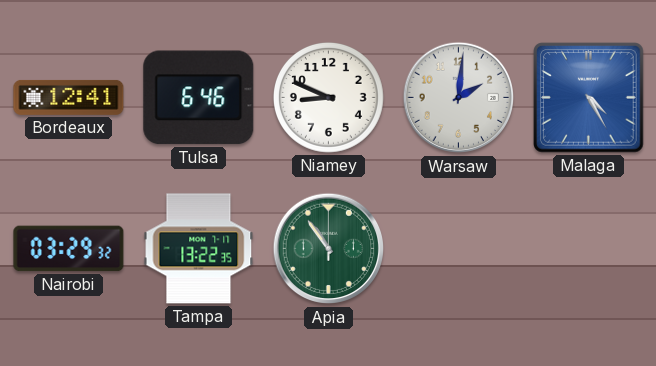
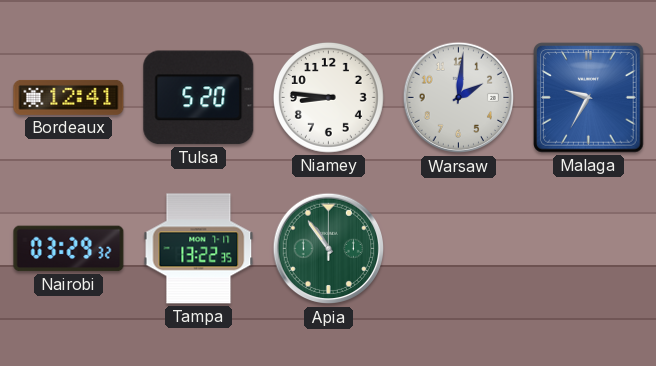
Tulsa: 6:46 -> 5:20
Niamey: 8:49 -> 8:46
Malaga: 4:25 -> 9:35
